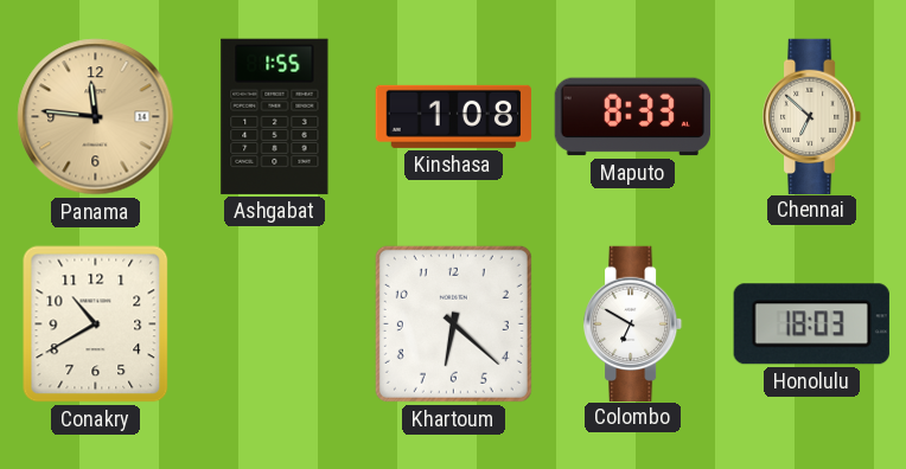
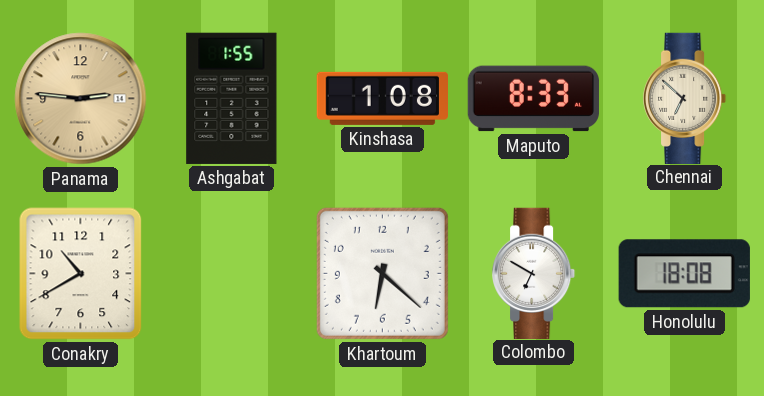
Panama: 11:46 -> 2:46
Honolulu: 18:03 -> 18:08
